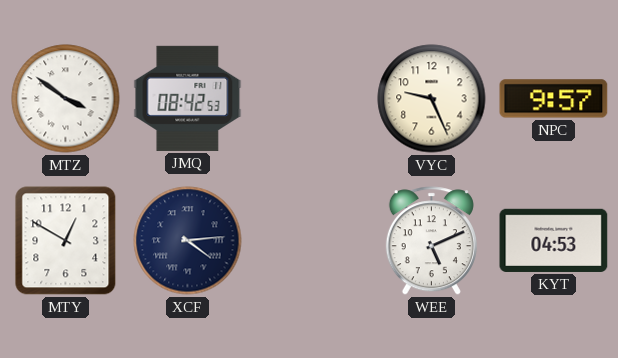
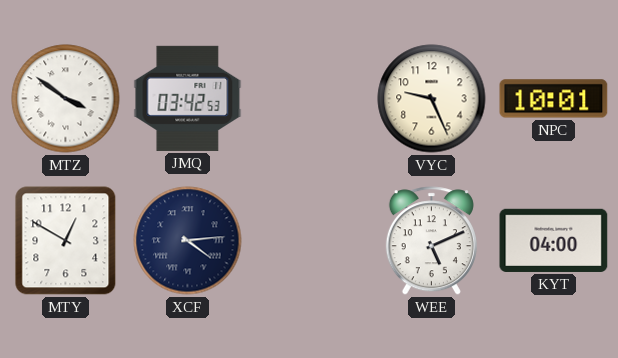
JMQ: 08:42 -> 03:42
NPC: 9:57 -> 10:01
KYT: 04:53 -> 04:00
